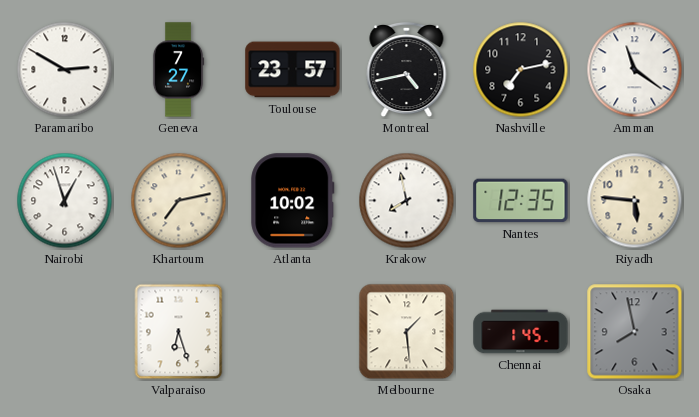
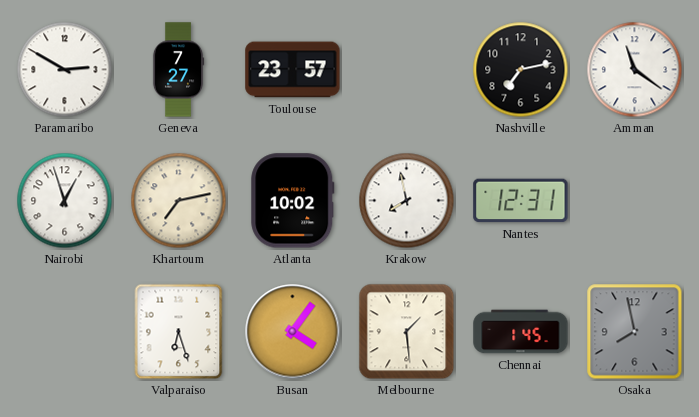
Montreal: 4:43 -> none
Nantes: 12:35 -> 12:31
Riyadh: 5:46 -> none
Busan: none -> 4:06
